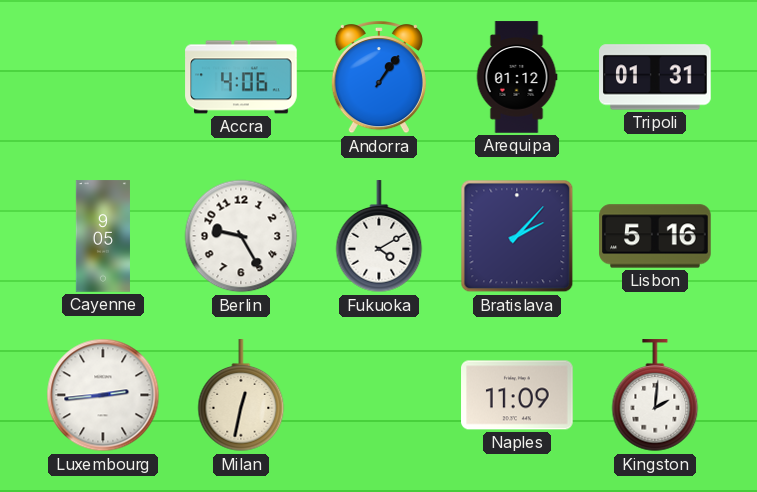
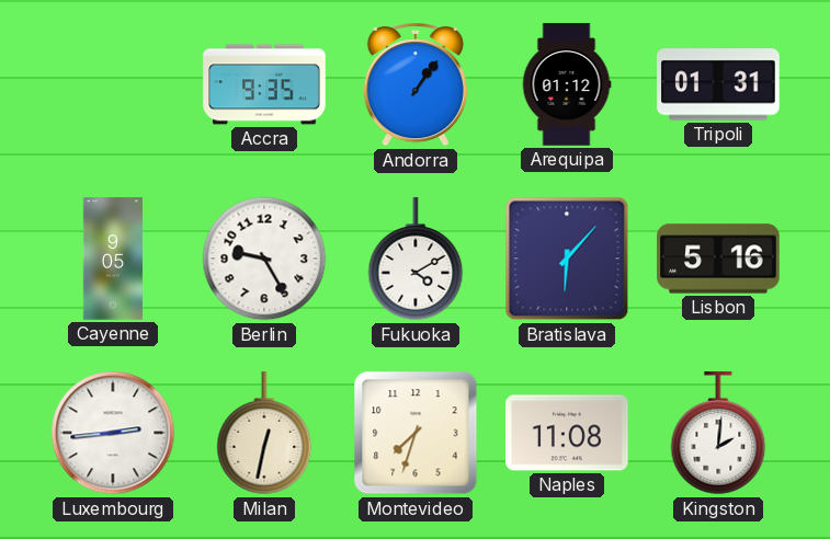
Accra: 4:06 -> 9:35
Bratislava: 2:07 -> 6:07
Montevideo: none -> 7:33
Naples: 11:09 -> 11:08
